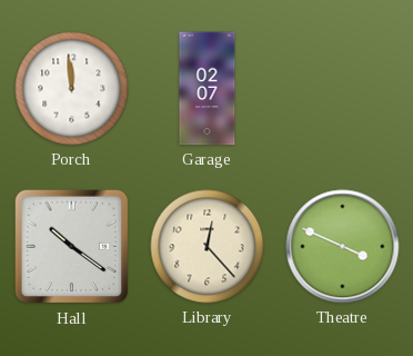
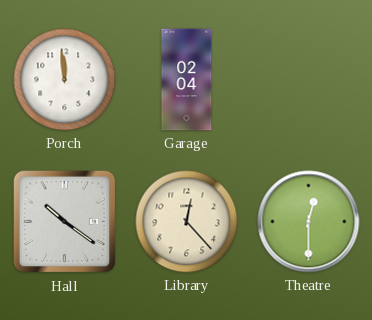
Garage: 02:07 -> 02:04
Theatre: 3:49 -> 12:30
